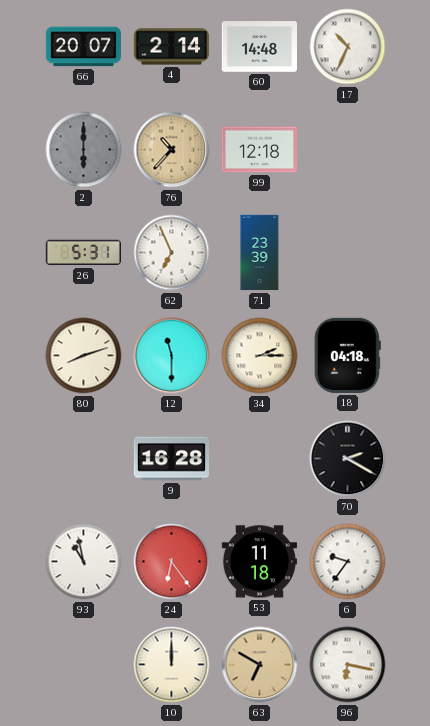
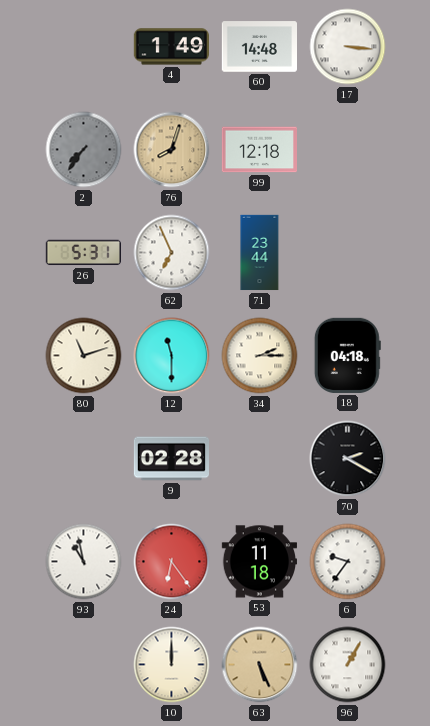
66: 20:07 -> none
4: 2:14 -> 1:49
17: 10:34 -> 3:16
2: 6:00 -> 7:36
76: 10:37 -> 8:03
71: 23:39 -> 23:44
80: 8:12 -> 11:12
9: 16:28 -> 02:28
63: 6:50 -> 5:26
96: 6:17 -> 1:05
